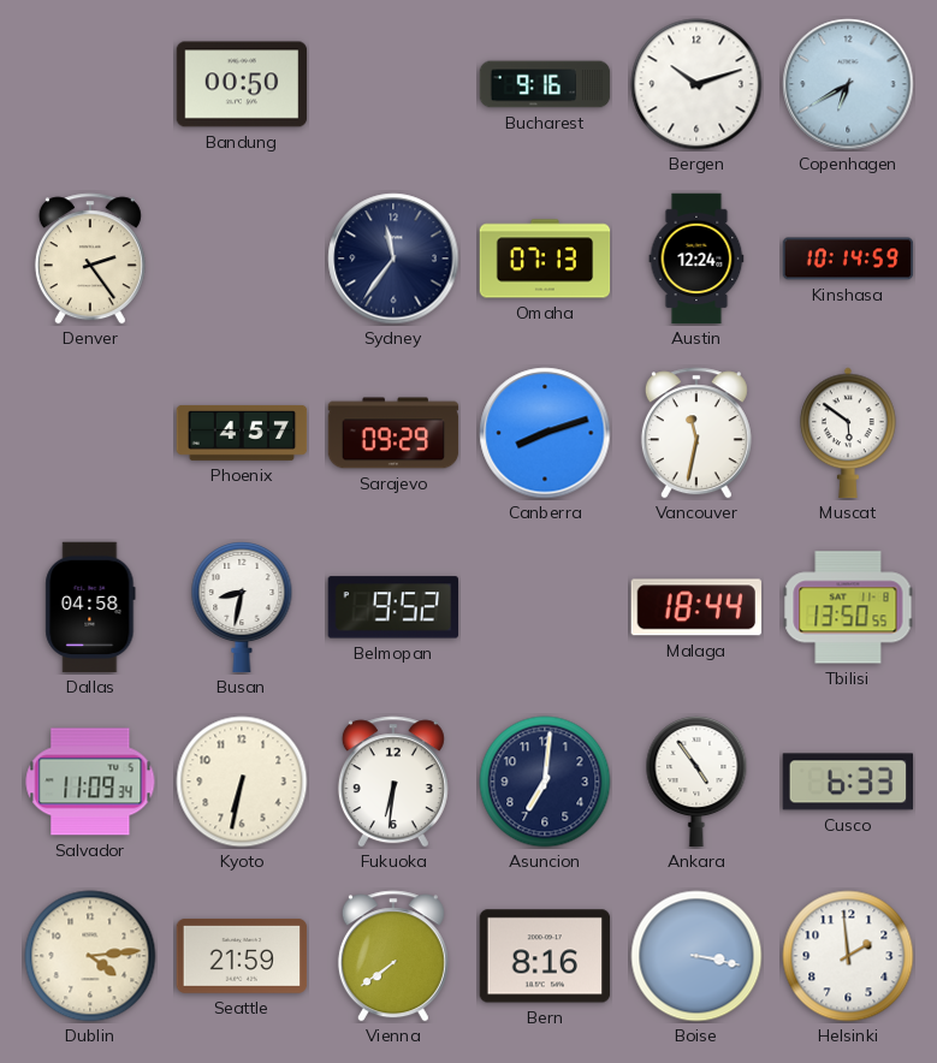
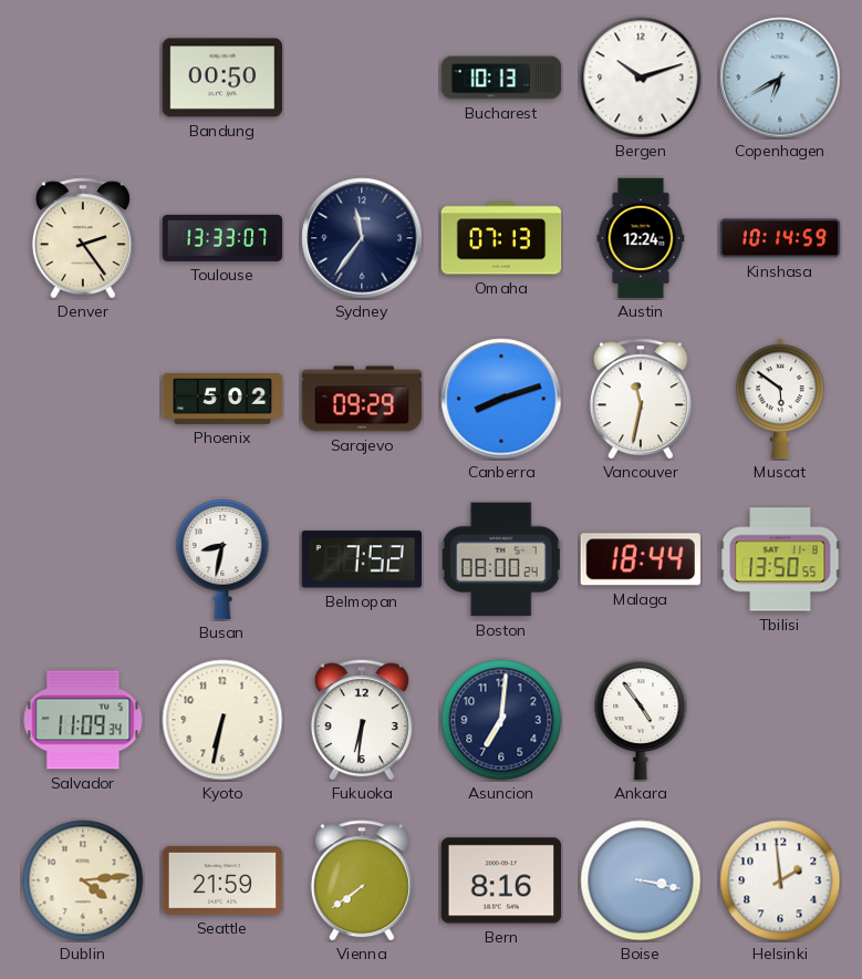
Bucharest: 9:16 -> 10:13
Toulouse: none -> 13:33
Phoenix: 4:57 -> 5:02
Dallas: 04:58 -> none
Belmopan: 9:52 -> 7:52
Boston: none -> 08:00
Cusco: 6:33 -> none
